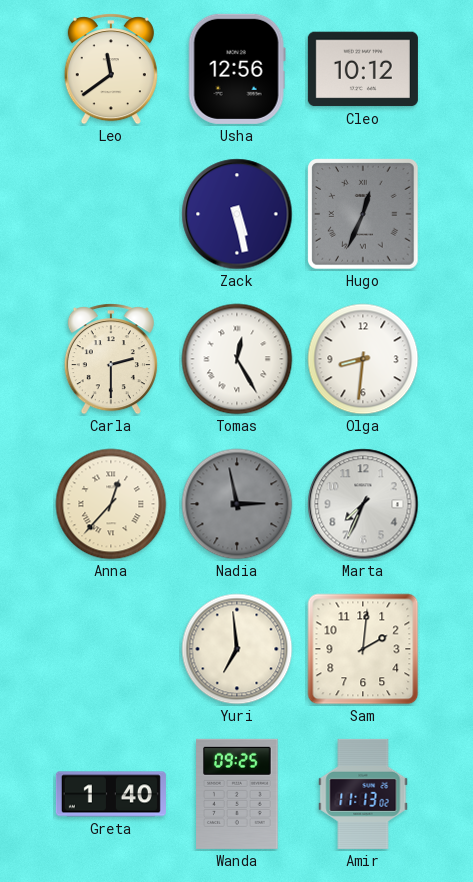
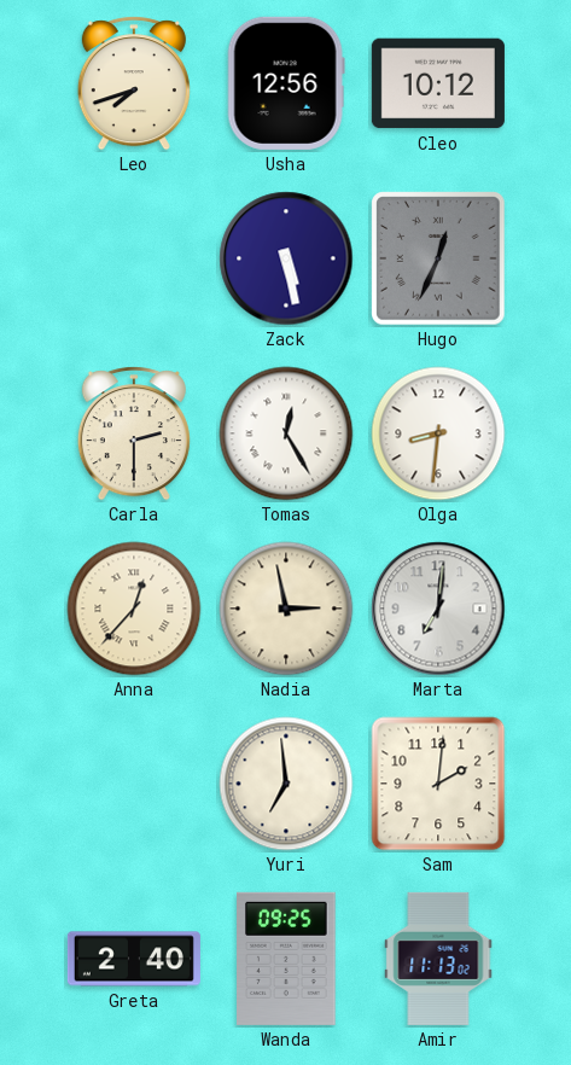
Leo: 11:39 -> 7:42
Nadia dial: grey -> cream
Marta: 7:34 -> 7:01
Greta: 1:40 -> 2:40
